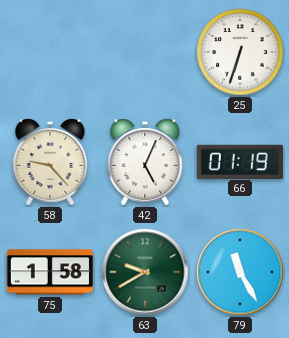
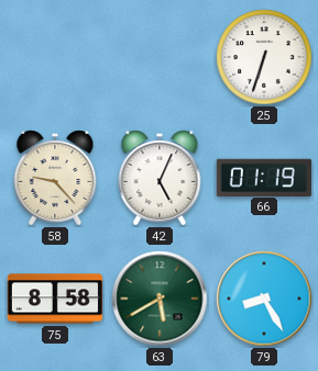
75: 1:58 -> 8:58
63: 9:40 -> 5:40
79: 11:25 -> 8:25
